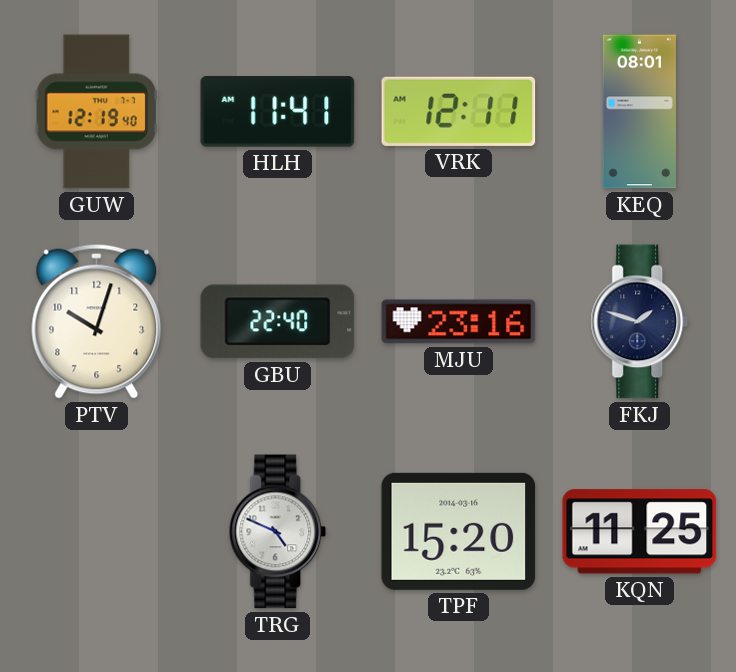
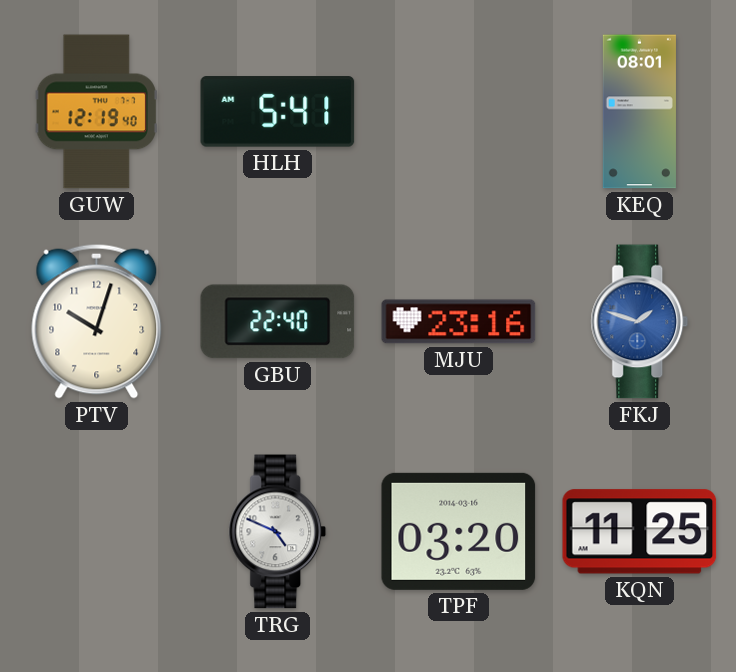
HLH: 11:41 -> 5:41
VRK: 12:11 -> none
FKJ dial: navy -> blue
TPF: 15:20 -> 03:20
